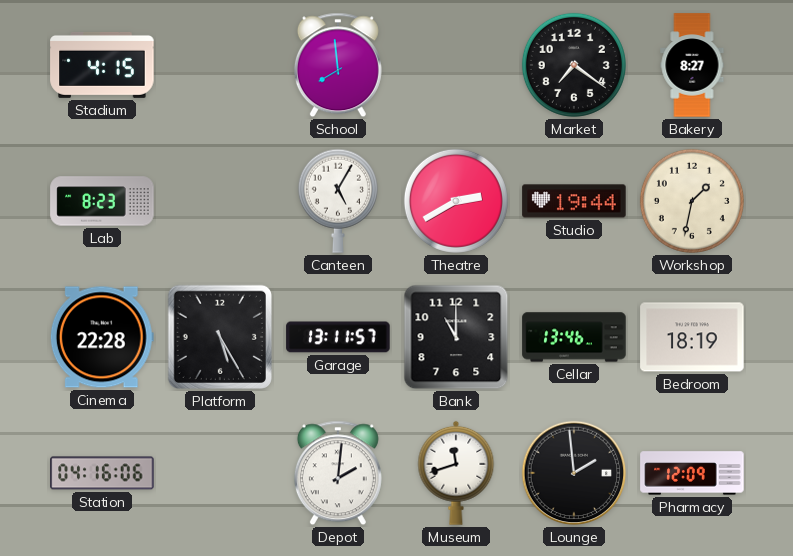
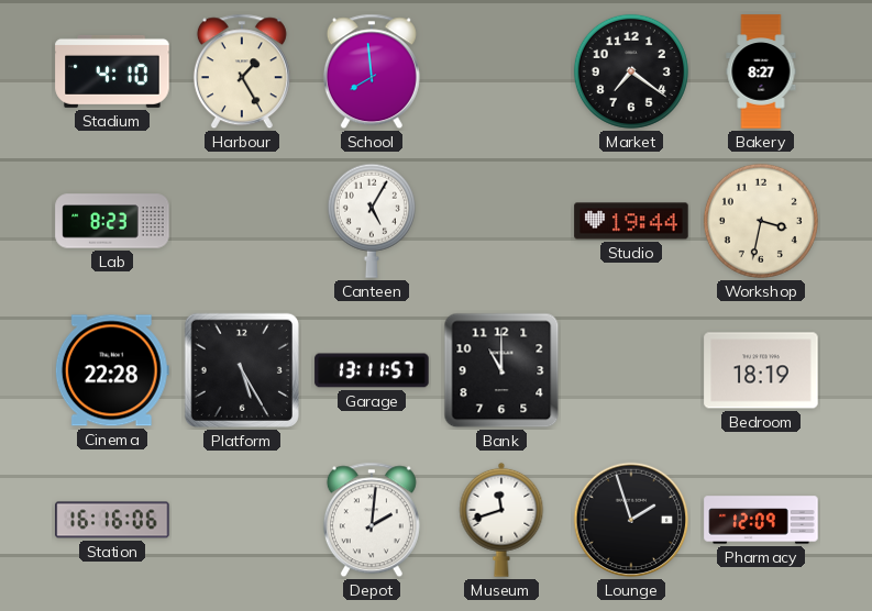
Stadium: 4:15 -> 4:10
Harbour: none -> 1:25
Theatre: 2:40 -> none
Workshop: 1:32 -> 3:32
Cellar: 13:46 -> none
Station: 04:16 -> 16:16
Lounge: 1:59 -> 1:57
